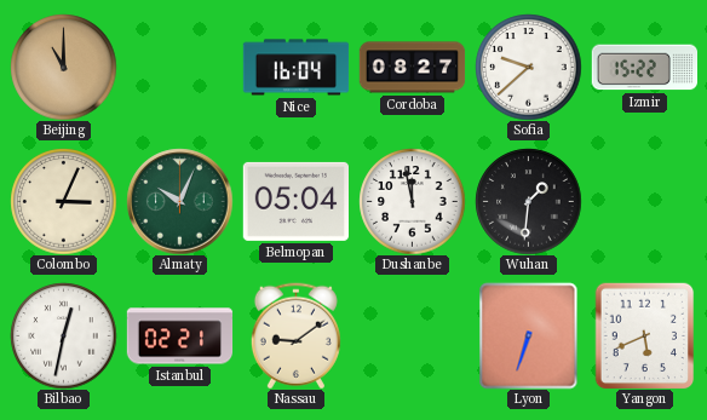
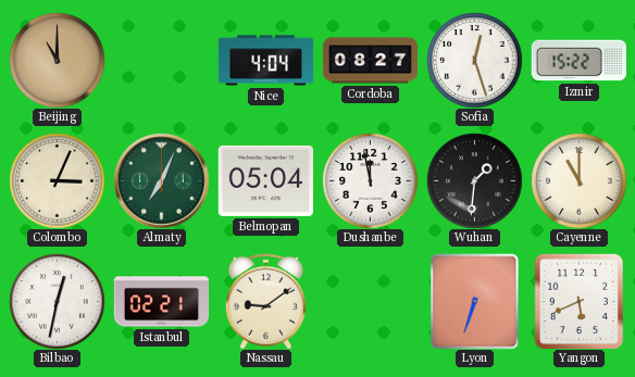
Nice: 16:04 -> 4:04
Sofia: 9:38 -> 12:27
Almaty: 10:04 -> 7:04
Cayenne: none -> 11:00
